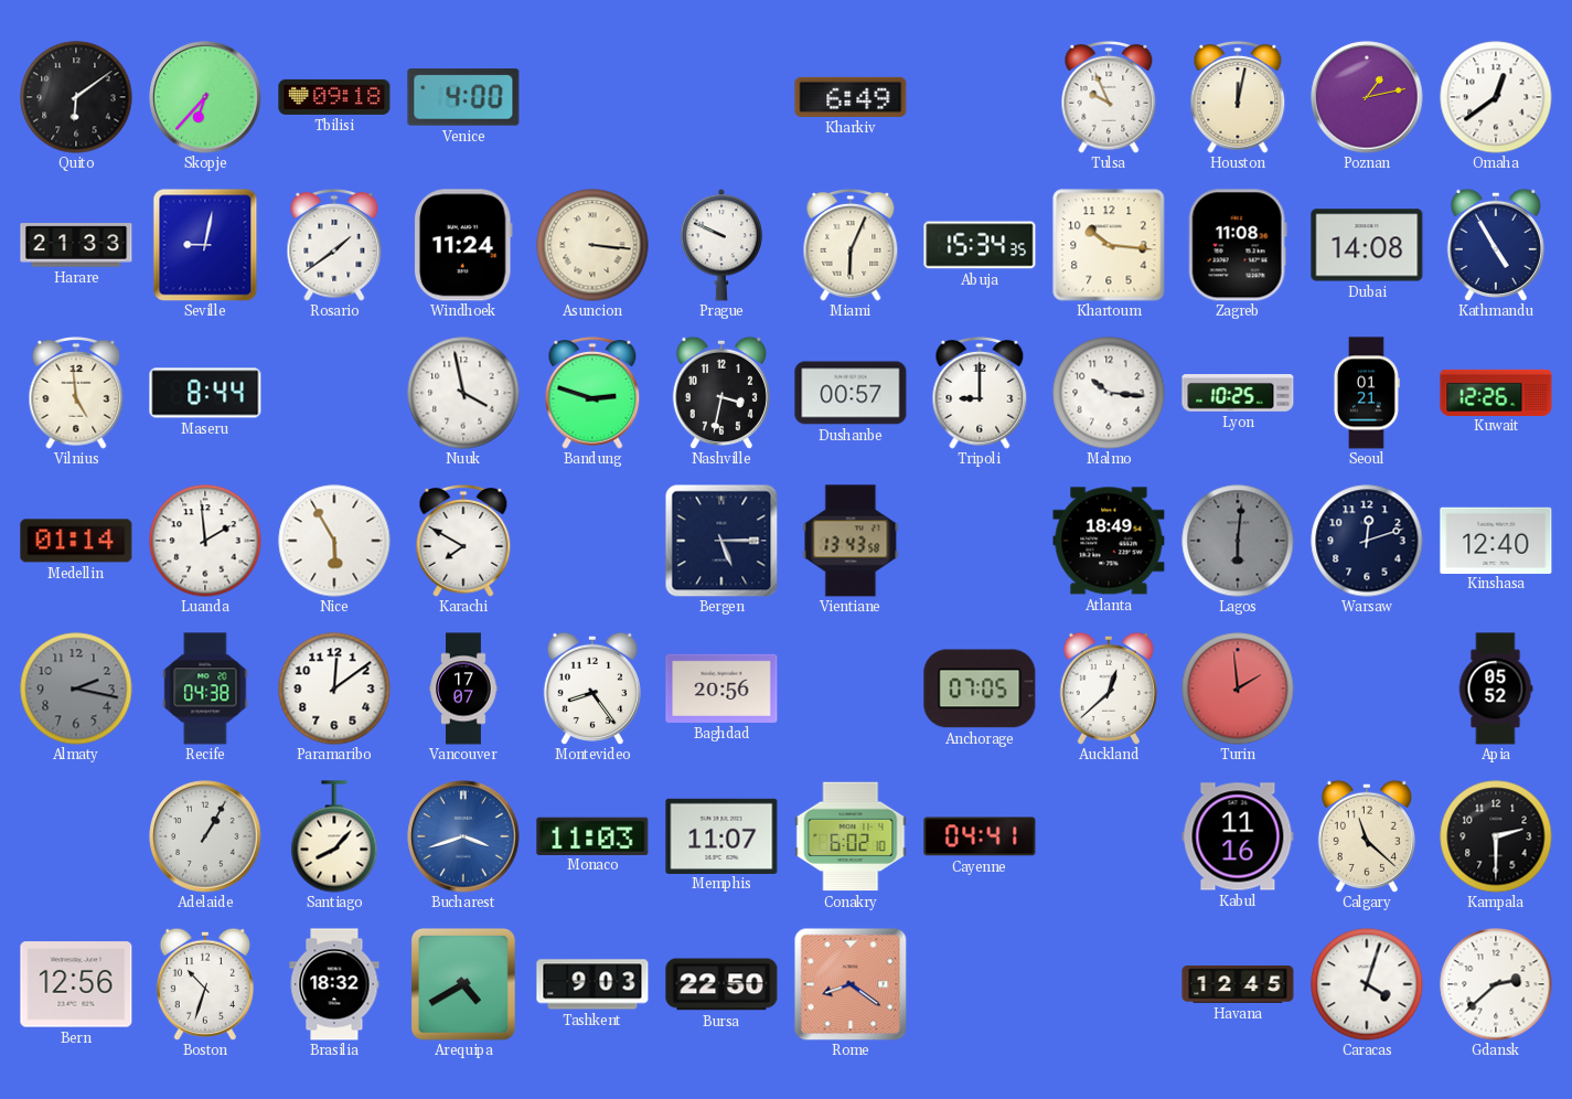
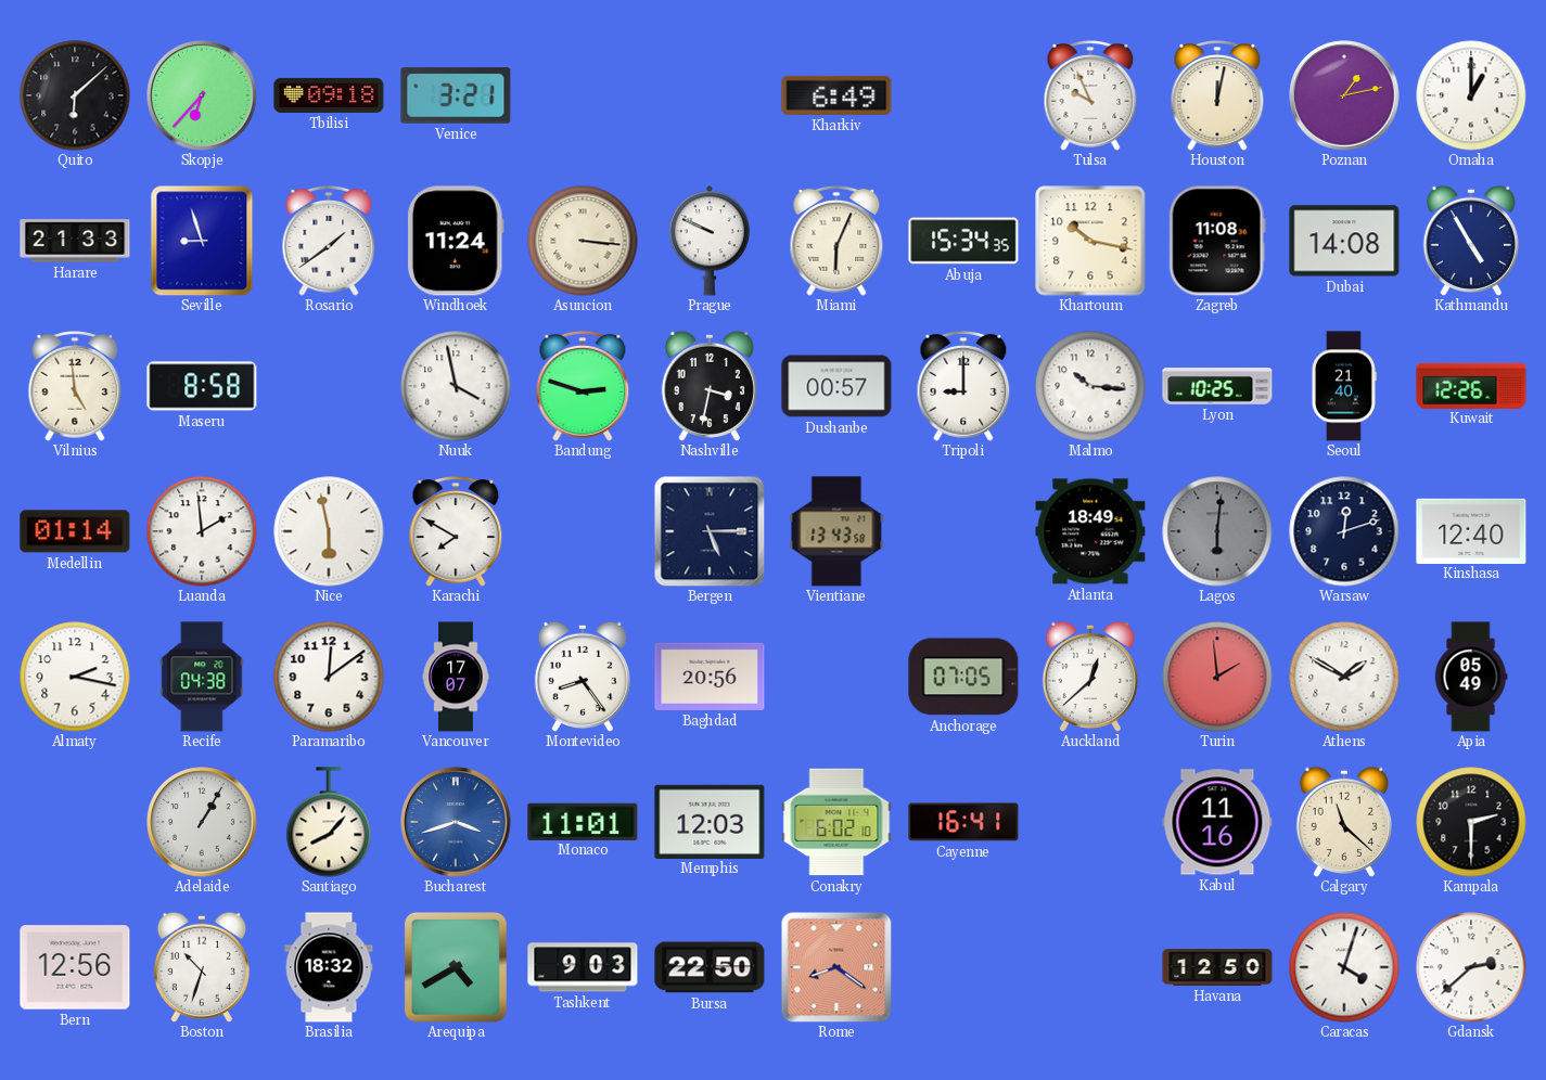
Quito: 6:09 -> 6:08
Venice: 4:00 -> 3:21
Omaha: 12:39 -> 1:00
Seville: 9:02 -> 8:57
Khartoum: 10:16 -> 10:17
Maseru: 8:44 -> 8:58
Seoul: 01:21 -> 21:40
Nice: 5:55 -> 5:58
Almaty dial: grey -> white
Athens: none -> 1:50
Apia: 05:52 -> 05:49
Monaco: 11:03 -> 11:01
Memphis: 11:07 -> 12:03
Cayenne: 04:41 -> 16:41
Havana: 12:45 -> 12:50
